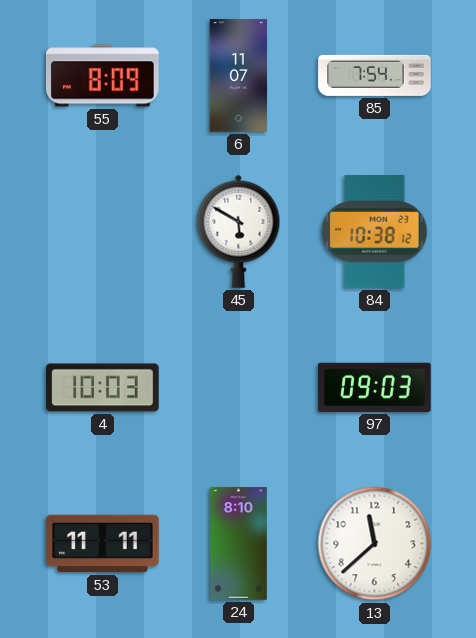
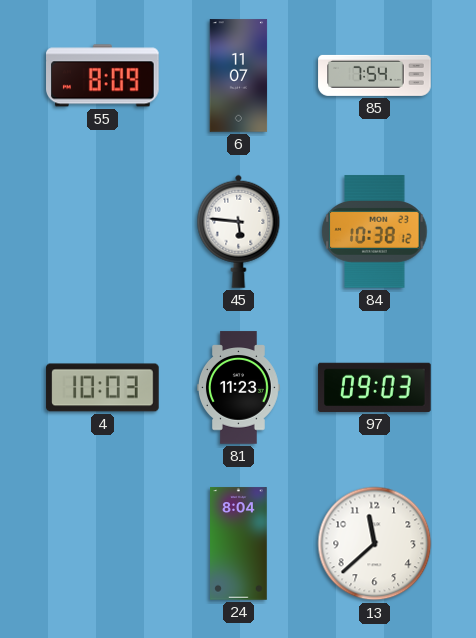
45: 5:50 -> 5:46
81: none -> 11:23
53: 11:11 -> none
24: 8:10 -> 8:04
